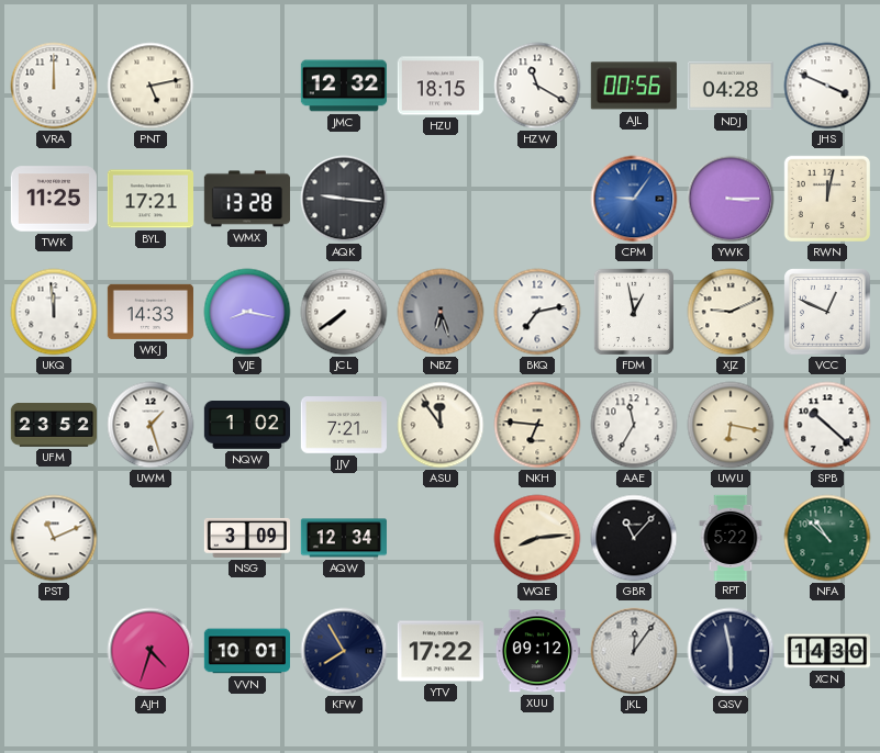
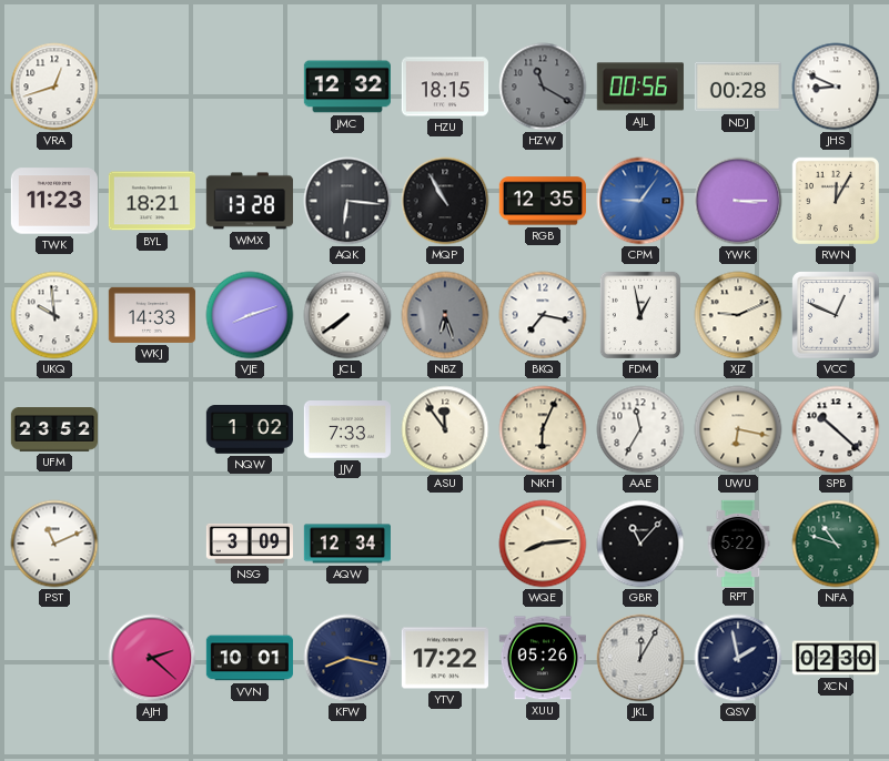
VRA: 12:00 -> 12:42
PNT: 5:13 -> none
HZW dial: white -> grey
NDJ: 04:28 -> 00:28
JHS: 3:49 -> 8:49
TWK: 11:25 -> 11:23
BYL: 17:21 -> 18:21
AQK: 9:16 -> 6:16
MQP: none -> 10:55
RGB: none -> 12:35
RWN: 12:02 -> 12:05
UKQ: 11:59 -> 9:59
VJE: 8:17 -> 8:12
BKQ: 7:13 -> 7:17
UWM: 1:27 -> none
JJV: 7:21 -> 7:33
NKH: 6:46 -> 6:04
NFA: 10:52 -> 10:48
AJH: 4:33 -> 2:22
KFW: 7:55 -> 8:17
XUU: 09:12 -> 05:26
JKL: 12:06 -> 12:05
QSV: 5:58 -> 1:58
XCN: 14:30 -> 02:30
